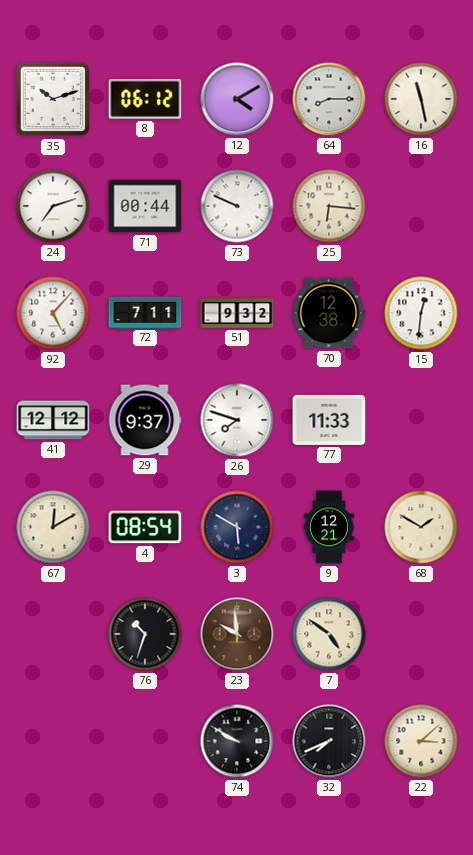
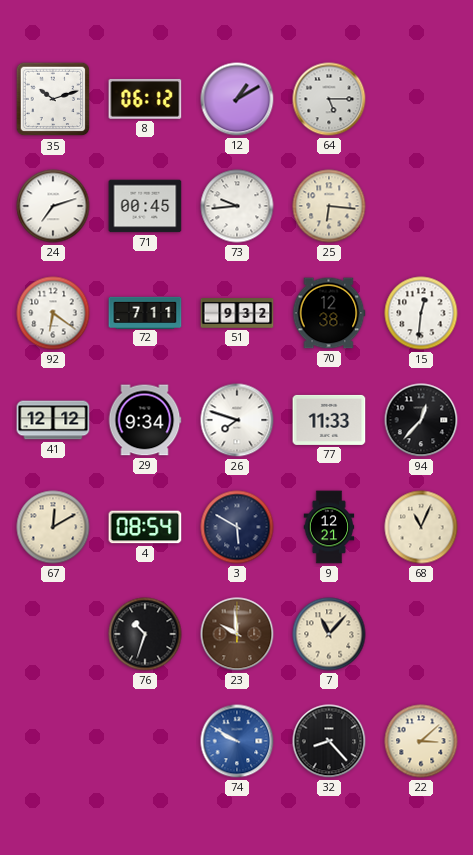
12: 4:10 -> 1:10
64: 8:15 -> 5:15
16: 11:28 -> none
71: 00:44 -> 00:45
73: 9:49 -> 9:44
92: 5:07 -> 6:21
29: 9:37 -> 9:34
94: none -> 12:37
68: 1:50 -> 11:04
7: 4:51 -> 11:07
74 dial: black -> blue
32: 7:41 -> 8:23
